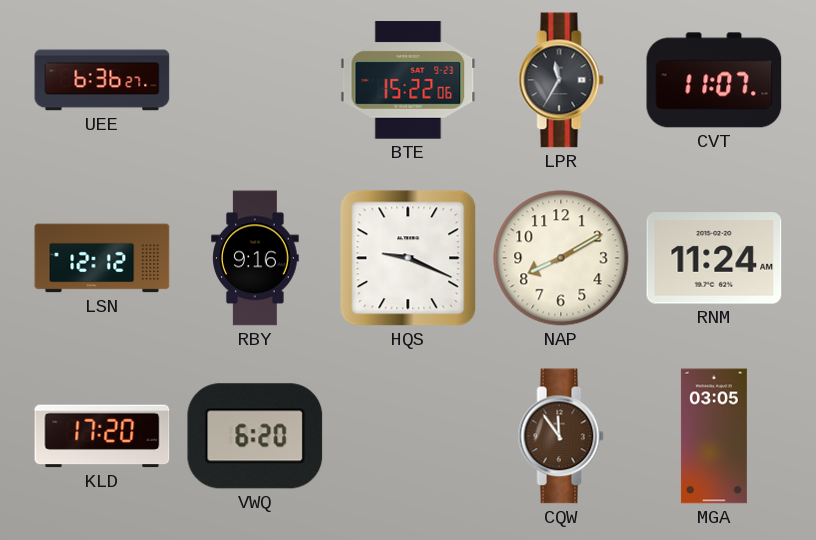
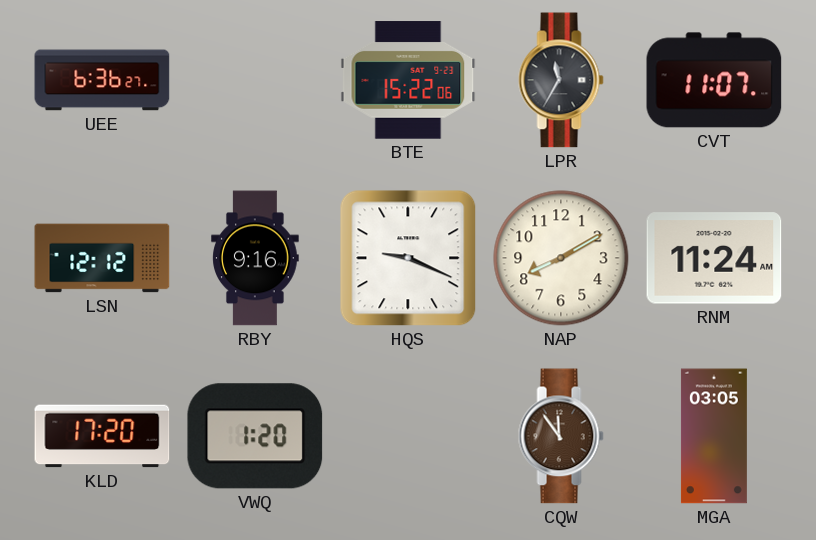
VWQ: 6:20 -> 1:20
